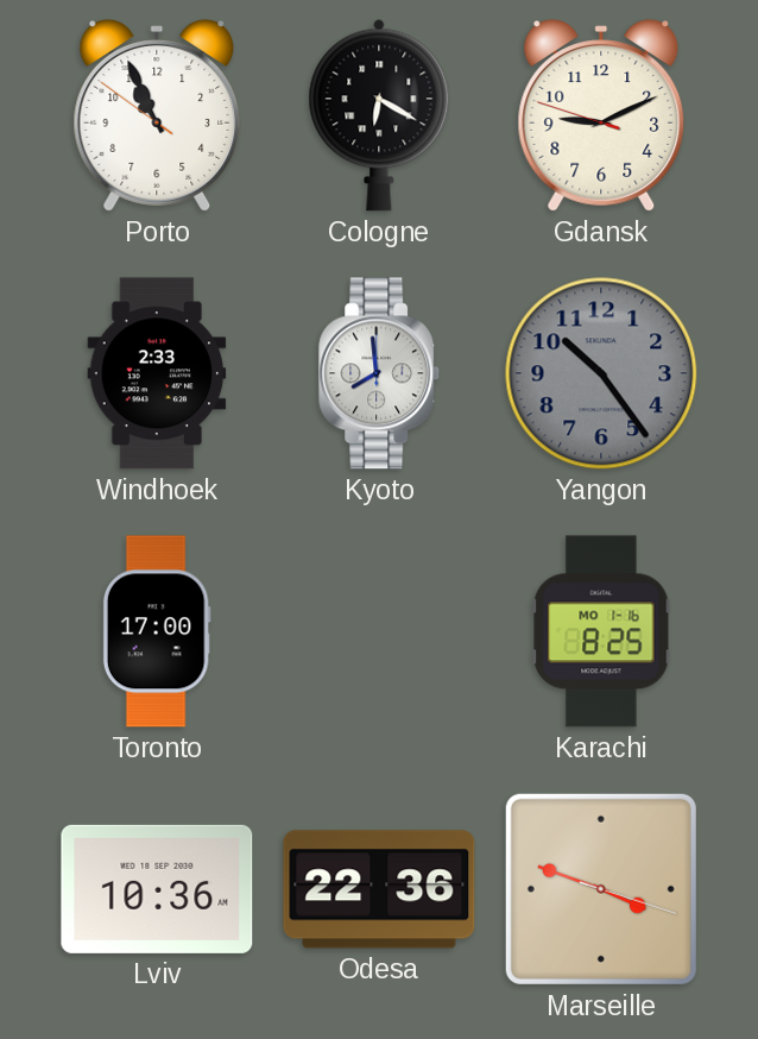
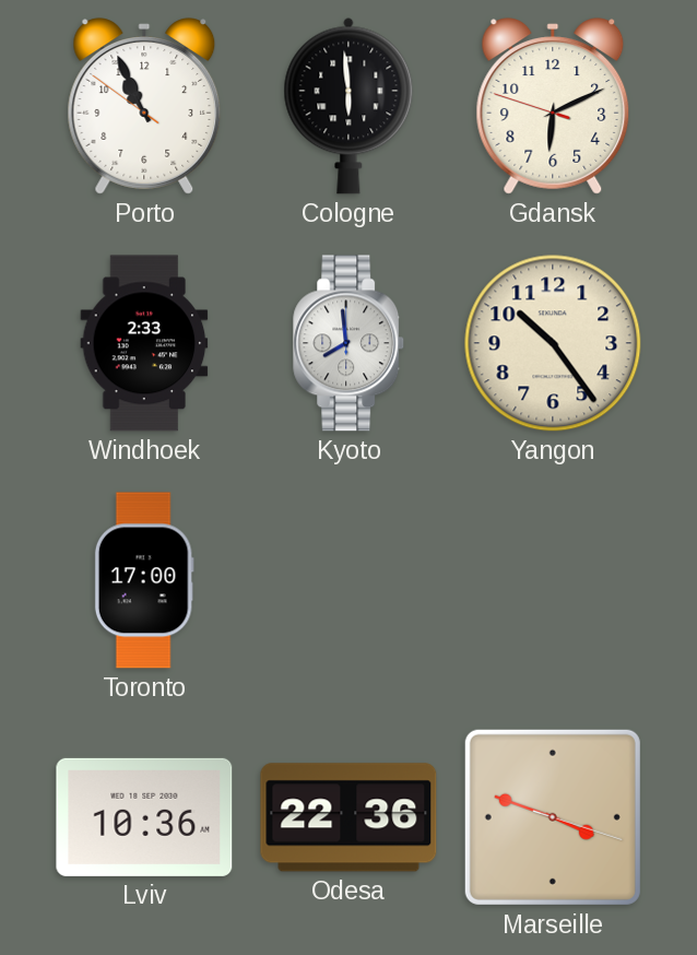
Cologne: 6:20 -> 5:59
Gdansk: 9:10 -> 6:10
Yangon dial: grey -> cream
Karachi: 8:25 -> none
